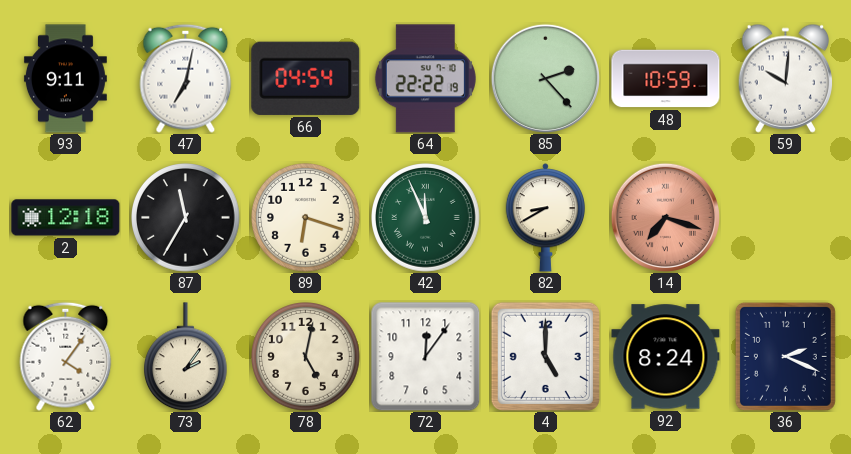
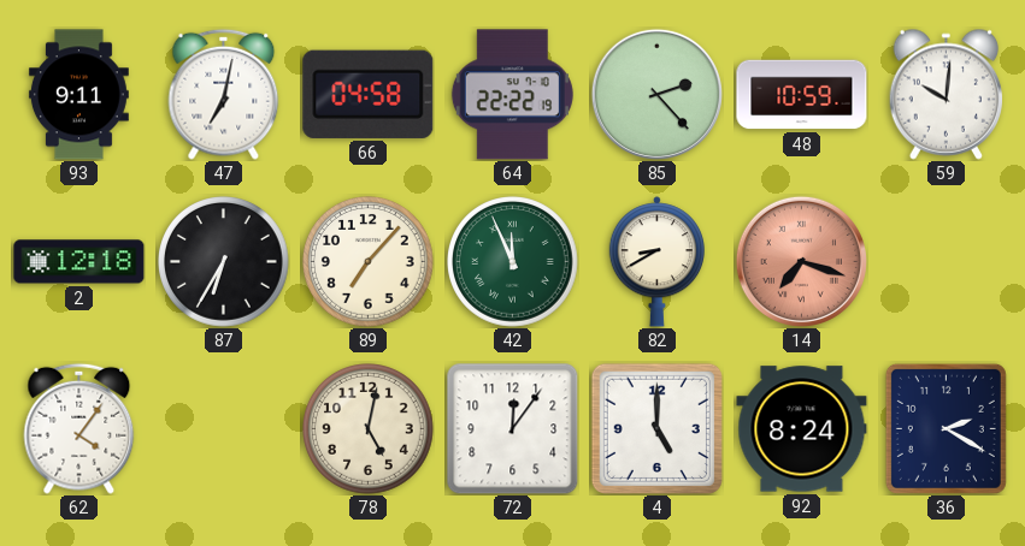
66: 04:54 -> 04:58
87: 11:35 -> 6:35
89: 6:18 -> 7:07
73: 2:06 -> none
36: 2:19 -> 2:20
